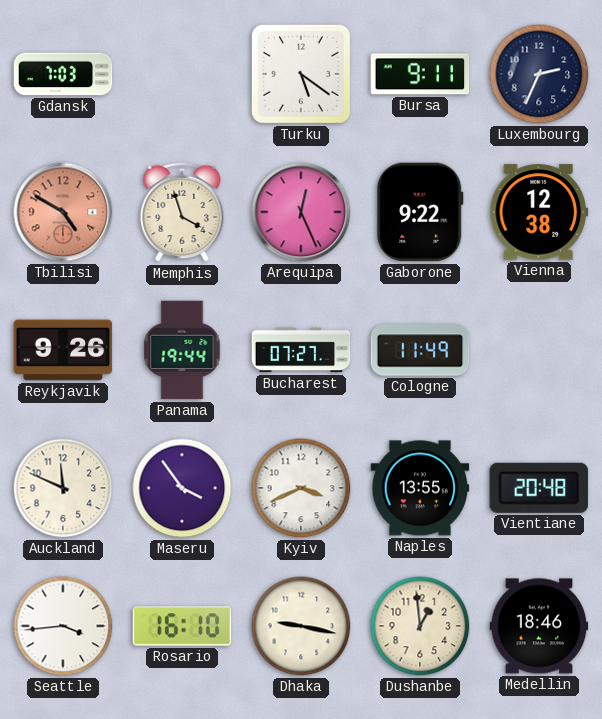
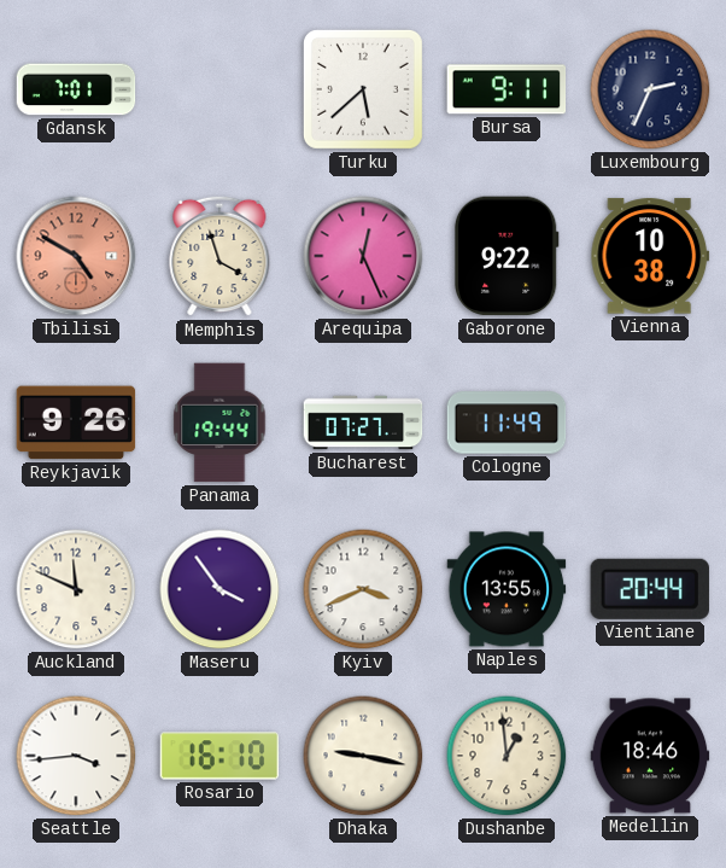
Gdansk: 7:03 -> 7:01
Turku: 5:21 -> 5:38
Vienna: 12:38 -> 10:38
Vientiane: 20:48 -> 20:44
